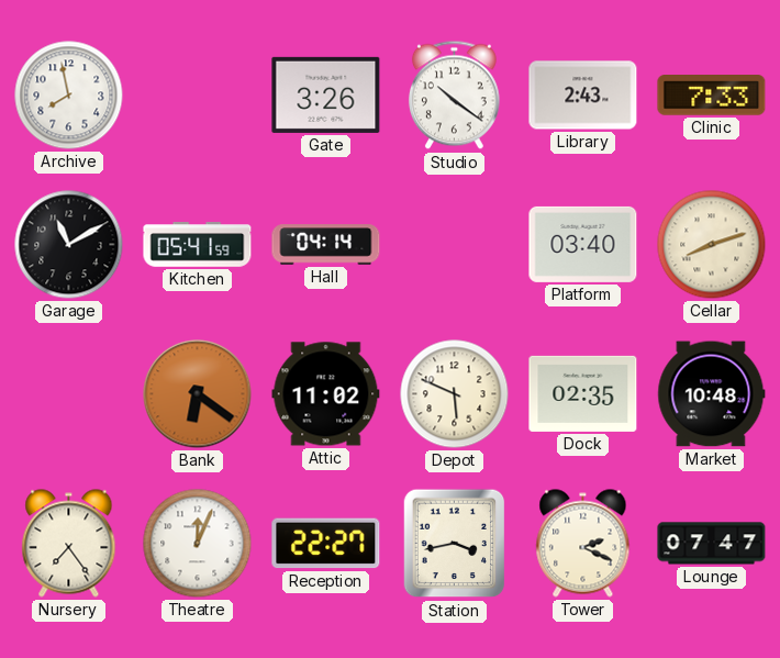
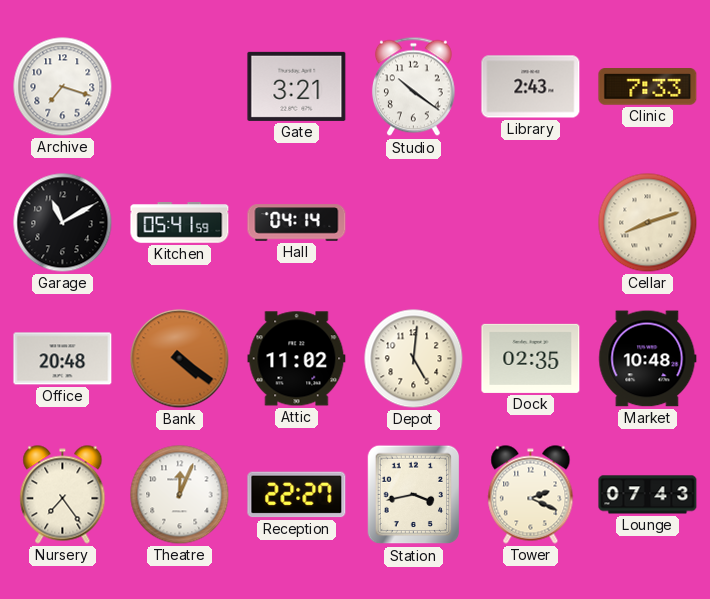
Archive: 7:58 -> 7:18
Gate: 3:26 -> 3:21
Platform: 03:40 -> none
Office: none -> 20:48
Bank: 6:21 -> 4:21
Depot: 5:49 -> 5:01
Lounge: 07:47 -> 07:43
